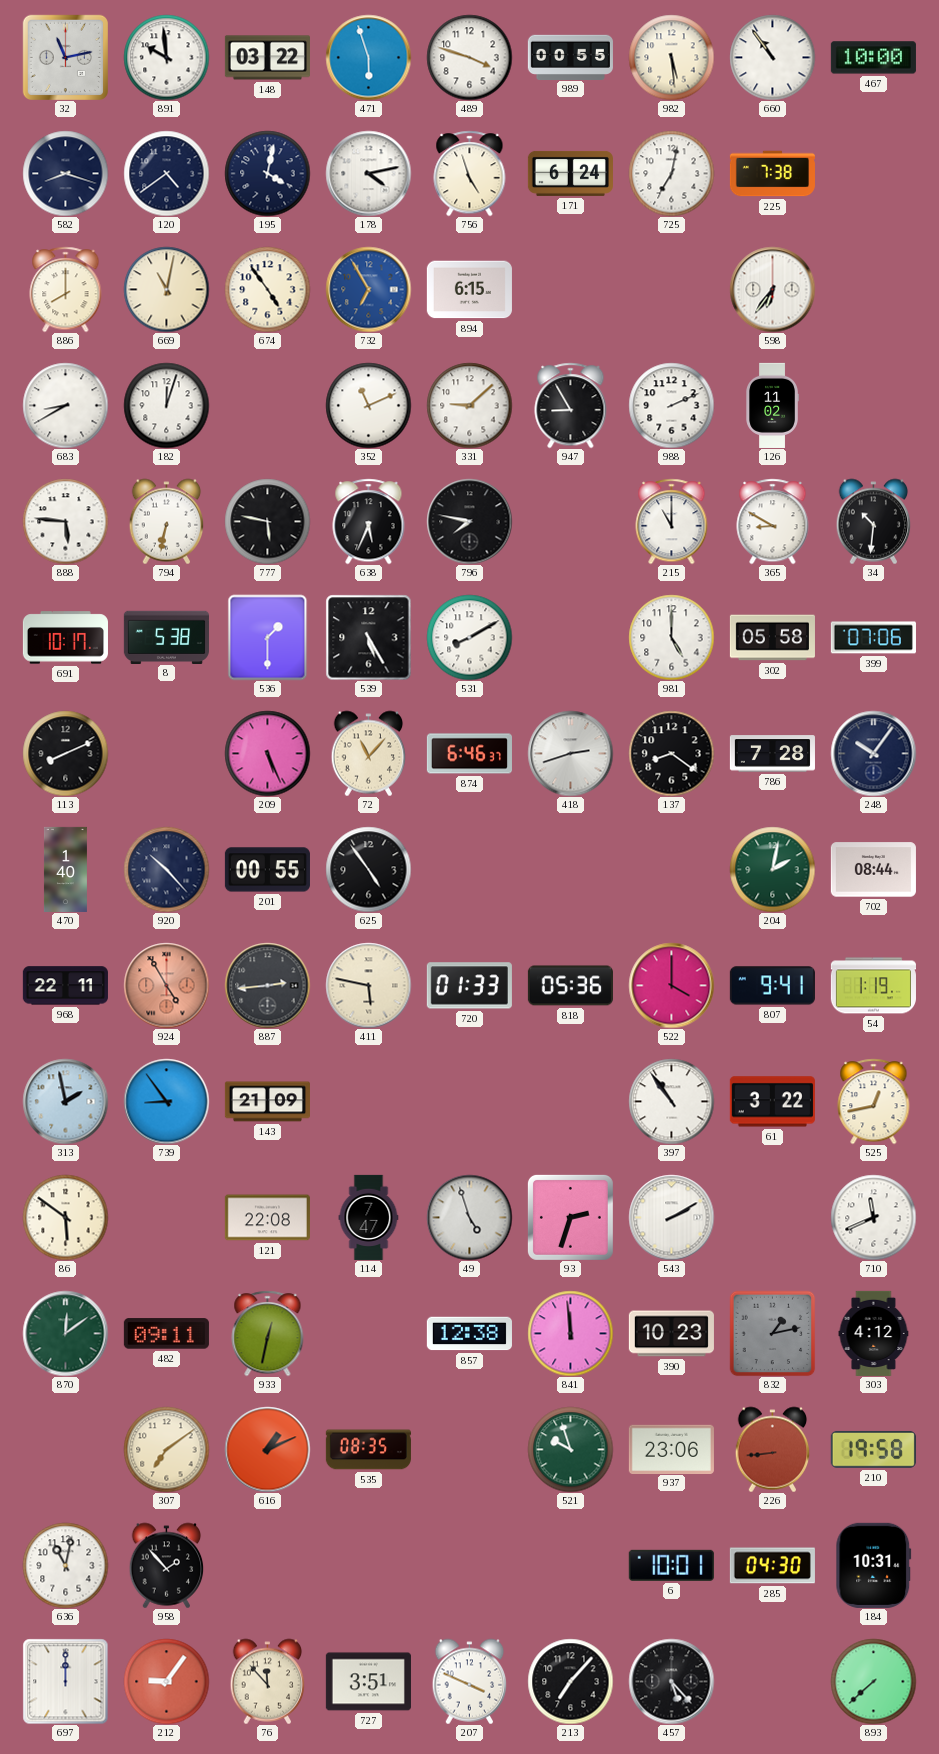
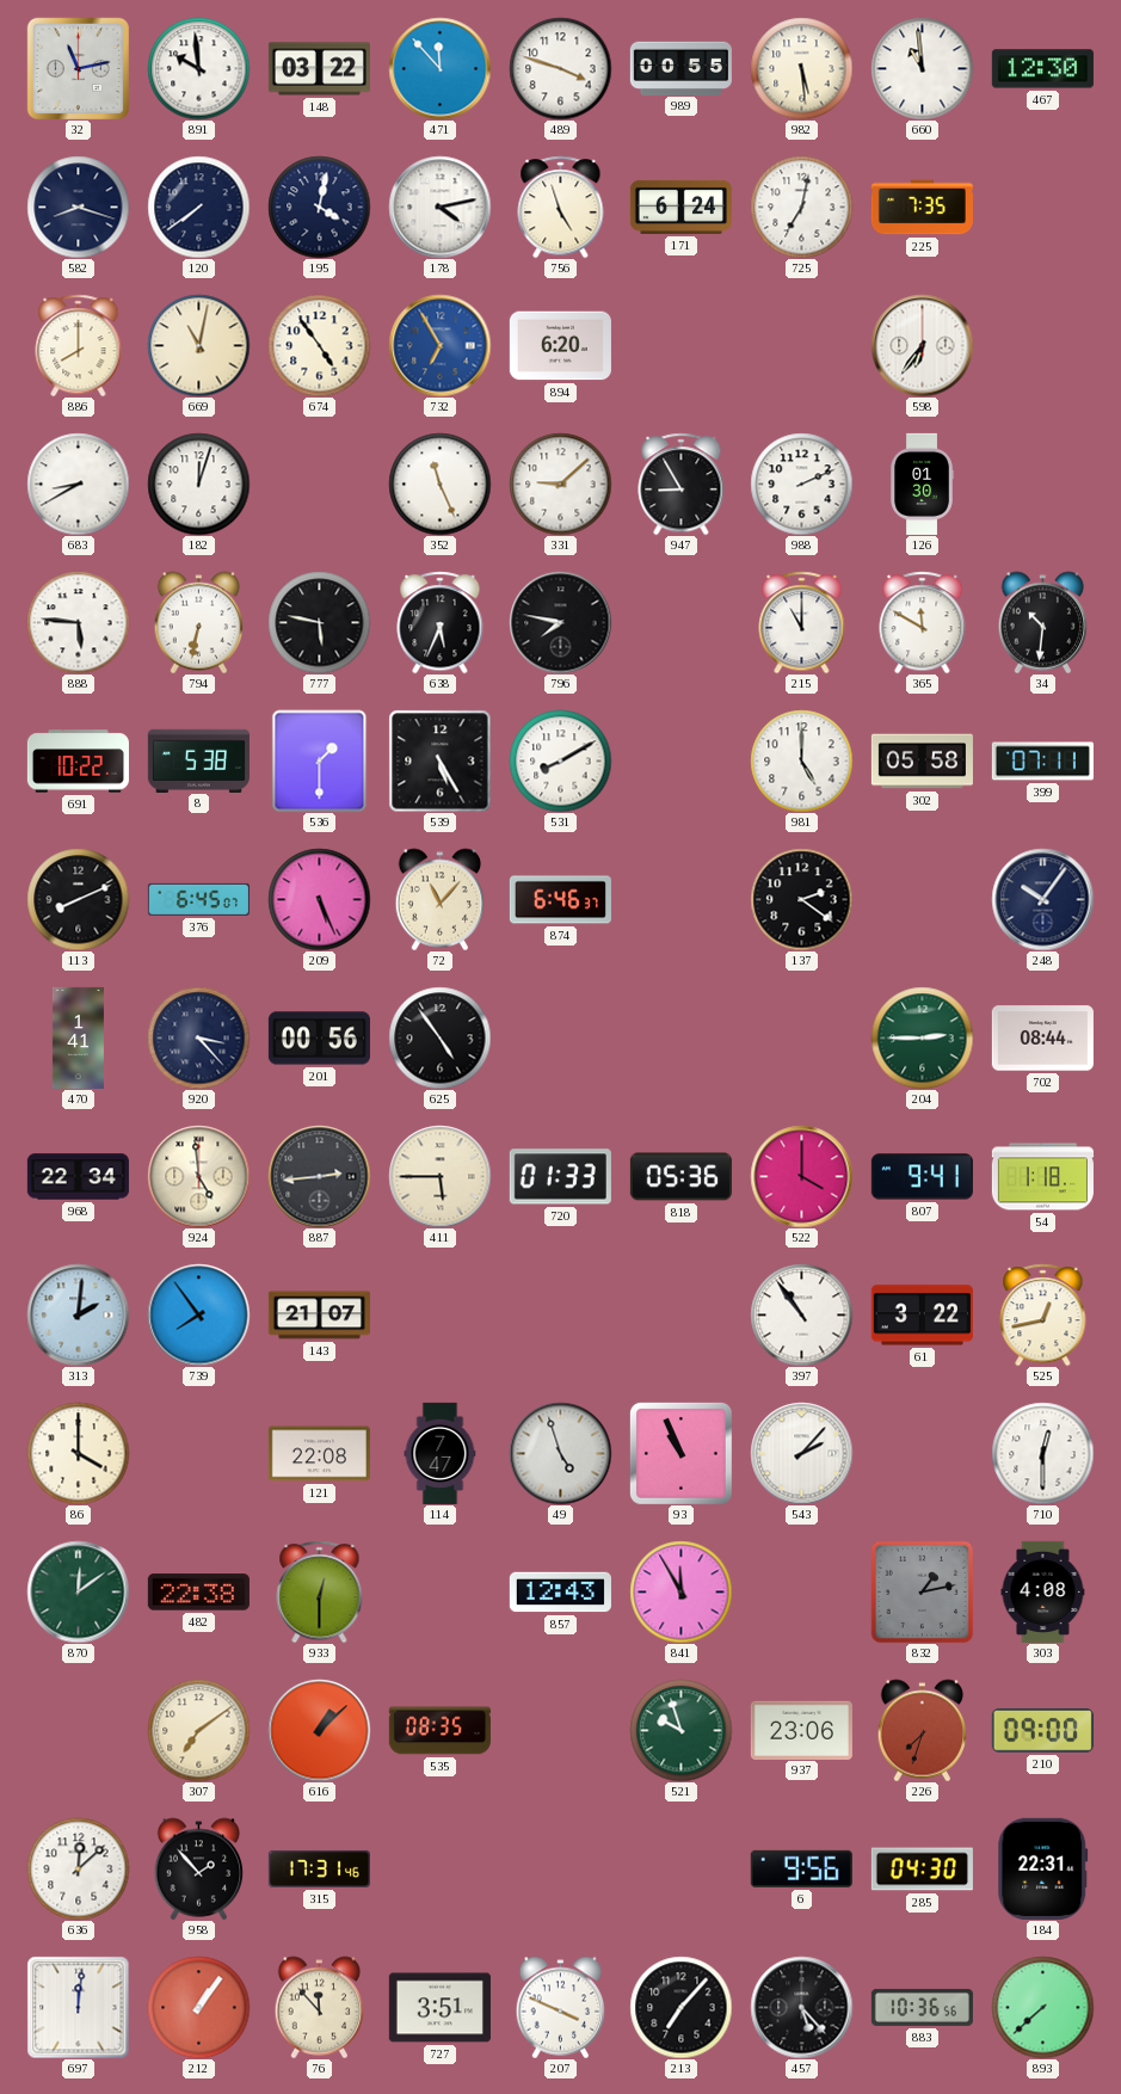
471: 5:57 -> 11:53
660: 10:54 -> 10:59
467: 10:00 -> 12:30
120: 4:39 -> 7:39
225: 7:38 -> 7:35
894: 6:15 -> 6:20
352: 11:11 -> 11:26
126: 11:02 -> 01:30
365: 8:50 -> 11:50
691: 10:17 -> 10:22
399: 07:06 -> 07:11
376: none -> 6:45
418: 2:42 -> none
137: 8:21 -> 2:21
786: 7:28 -> none
470: 1:40 -> 1:41
920: 10:23 -> 3:23
201: 00:55 -> 00:56
204: 2:02 -> 2:45
968: 22:11 -> 22:34
924: 4:55 -> 4:59
924 dial: salmon -> cream
411: 5:47 -> 5:45
54: 1:19 -> 1:18
313: 1:58 -> 2:01
739: 8:54 -> 7:54
143: 21:09 -> 21:07
86: 5:51 -> 4:00
93: 2:33 -> 10:56
543: 2:10 -> 2:07
710: 11:41 -> 12:30
482: 09:11 -> 22:38
933: 12:32 -> 12:30
857: 12:38 -> 12:43
841: 11:59 -> 11:55
390: 10:23 -> none
303: 4:12 -> 4:08
616: 1:11 -> 1:08
226: 8:44 -> 7:33
210: 19:58 -> 09:00
636: 11:02 -> 12:08
315: none -> 17:31
6: 10:01 -> 9:56
184: 10:31 -> 22:31
697: 12:00 -> 12:01
212: 9:06 -> 1:06
883: none -> 10:36
